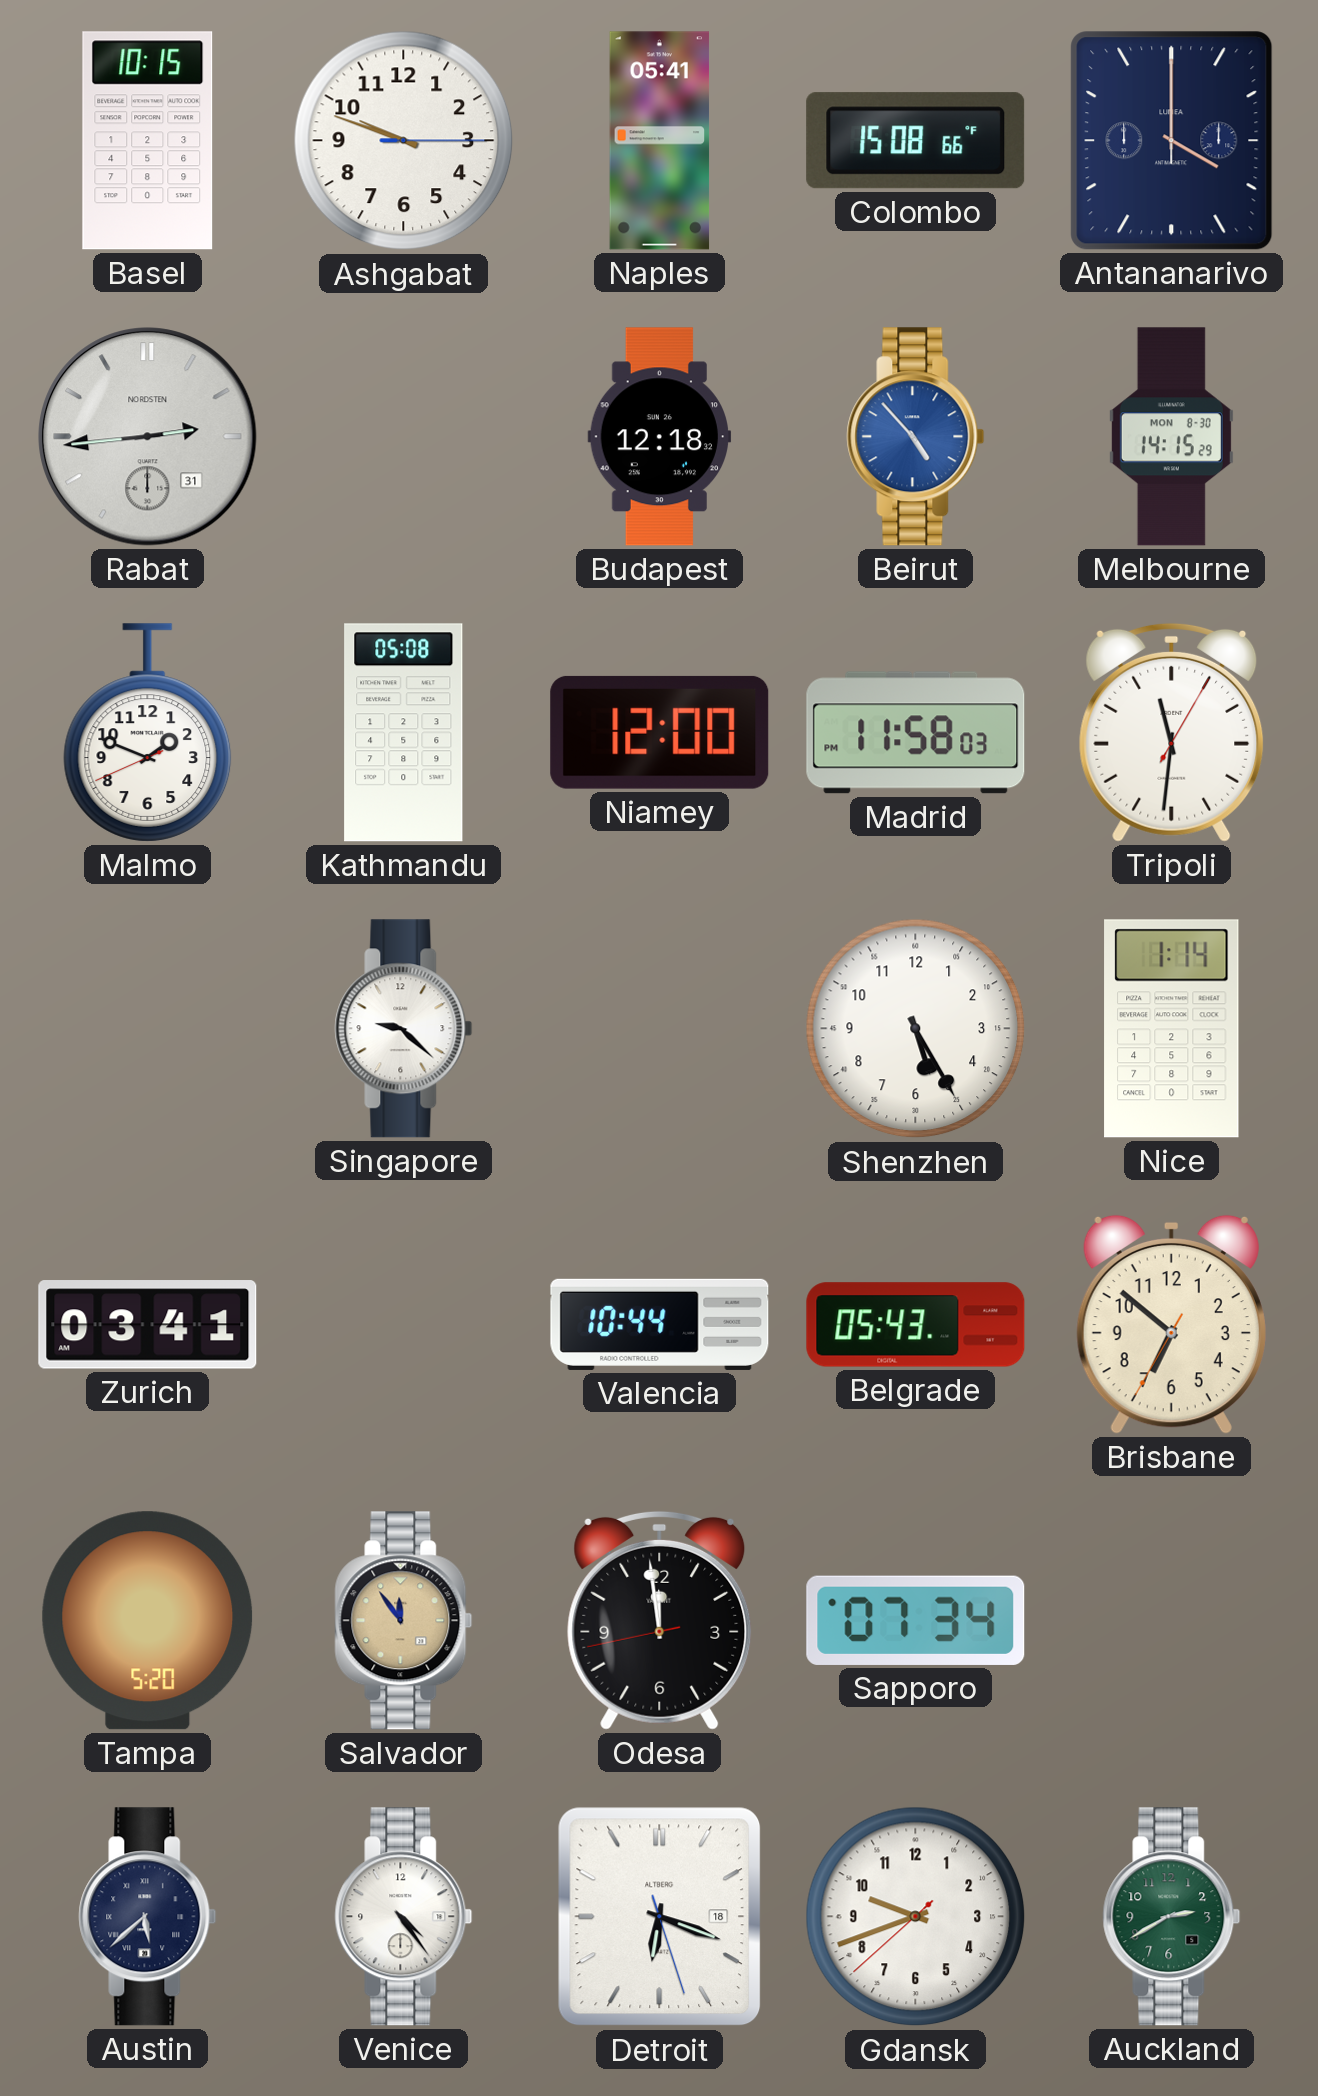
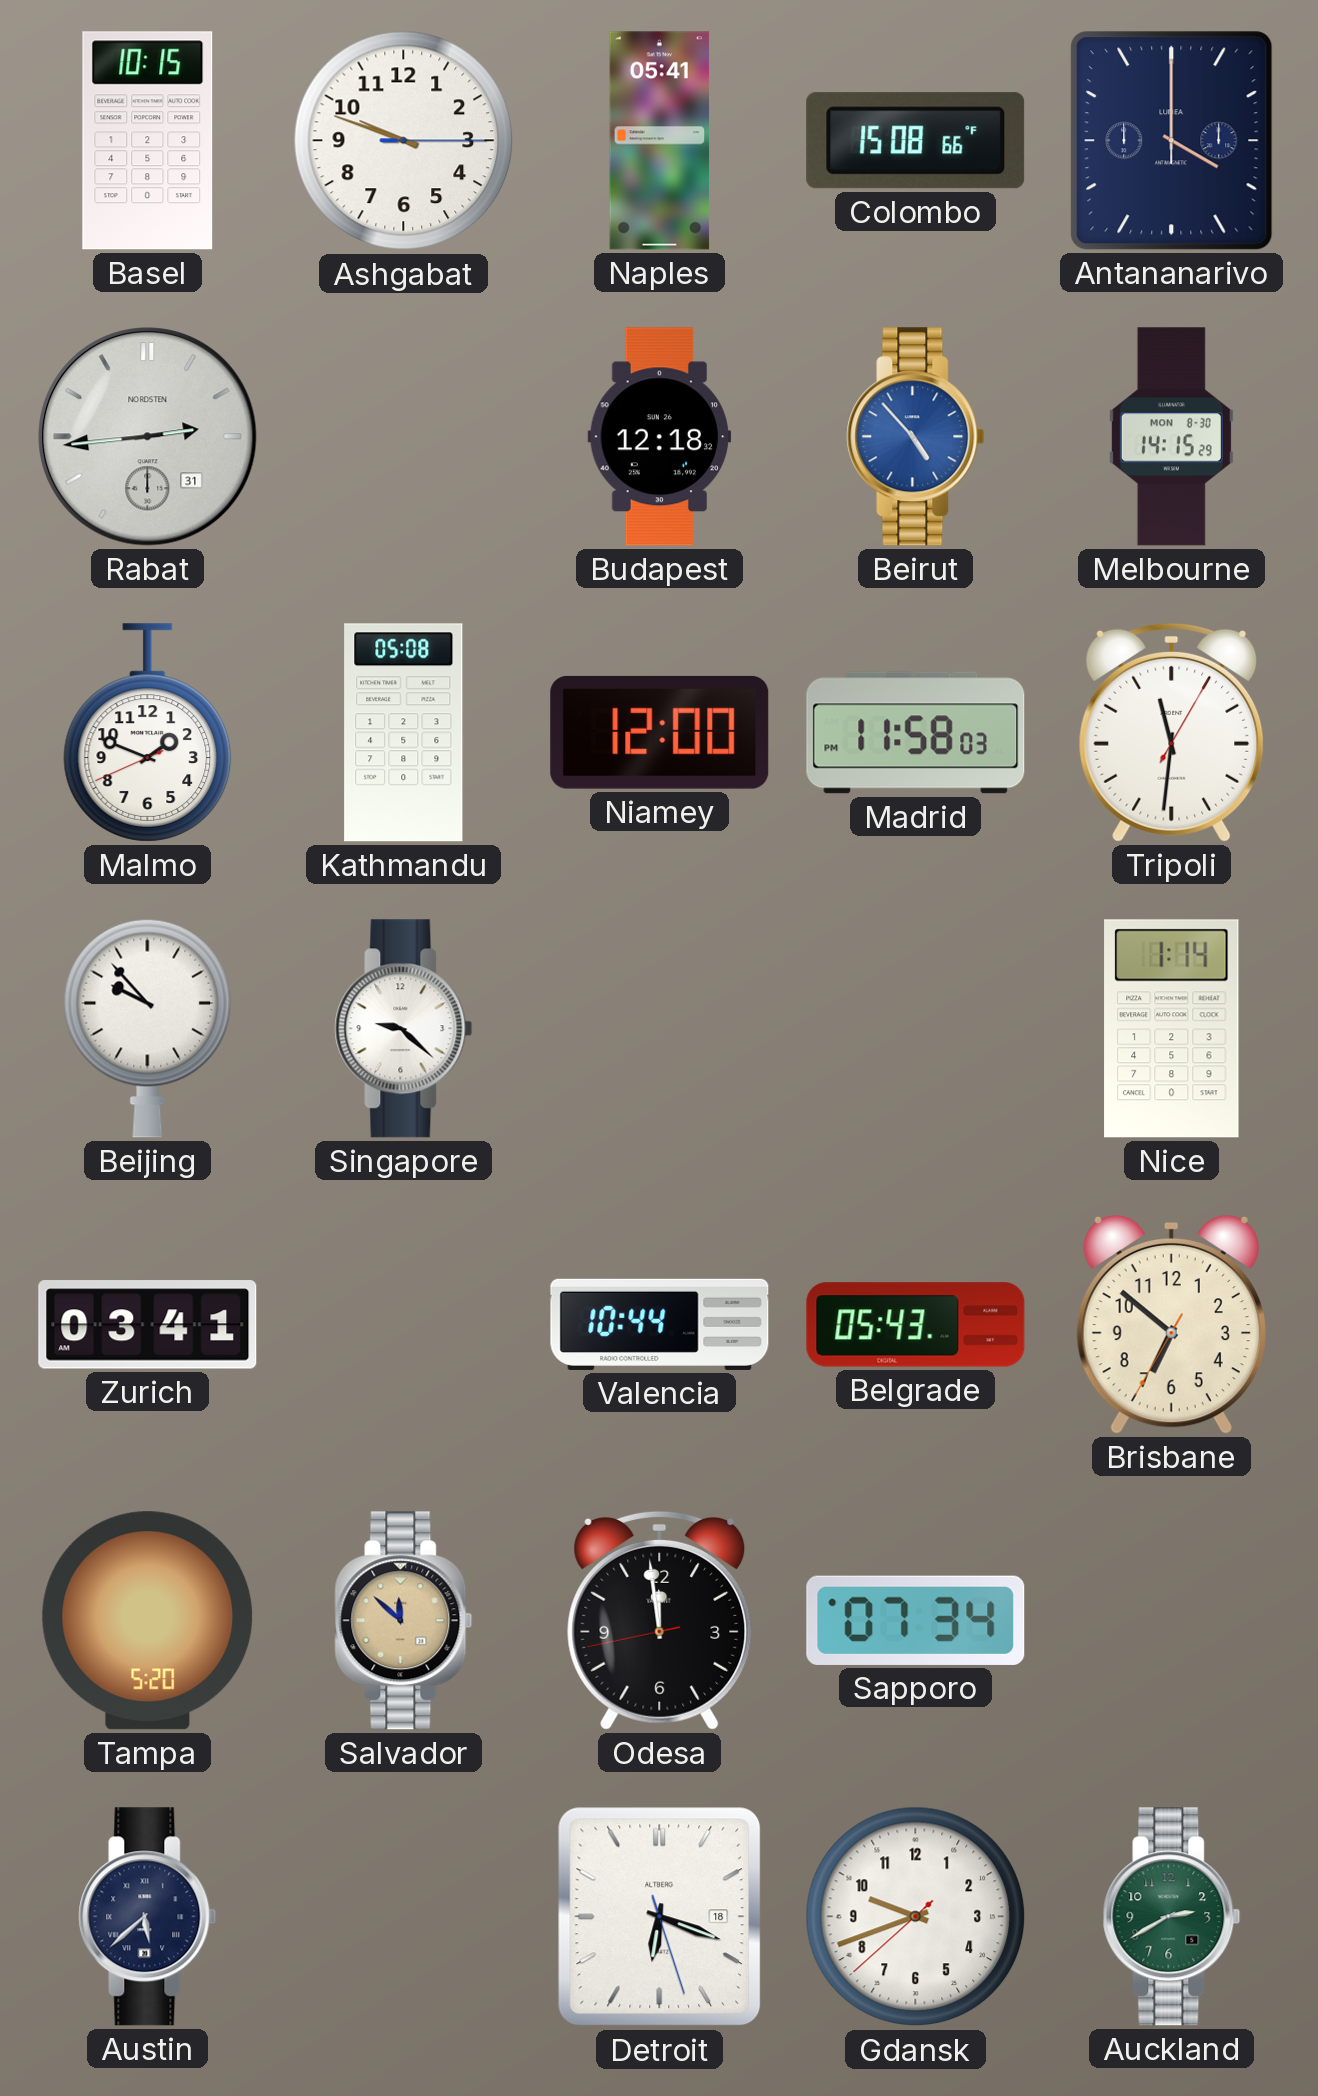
Beijing: none -> 9:53
Shenzhen: 5:25 -> none
Salvador: 11:54 -> 11:52
Venice: 4:24 -> none
